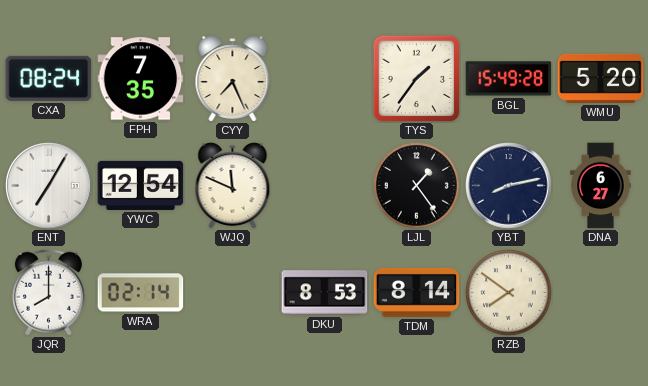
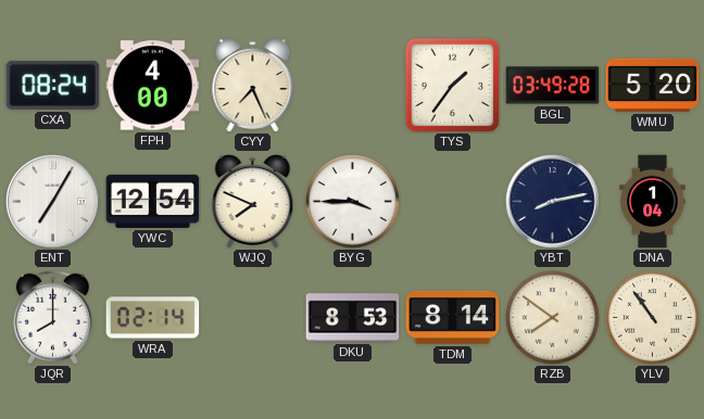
FPH: 7:35 -> 4:00
BGL: 15:49 -> 03:49
WJQ: 11:49 -> 7:49
BYG: none -> 3:45
LJL: 1:24 -> none
DNA: 6:27 -> 1:04
YLV: none -> 10:54
